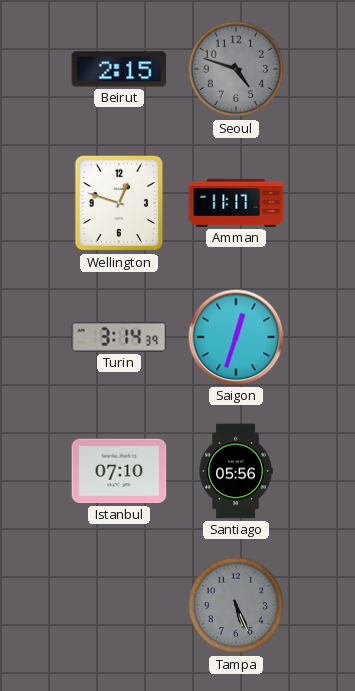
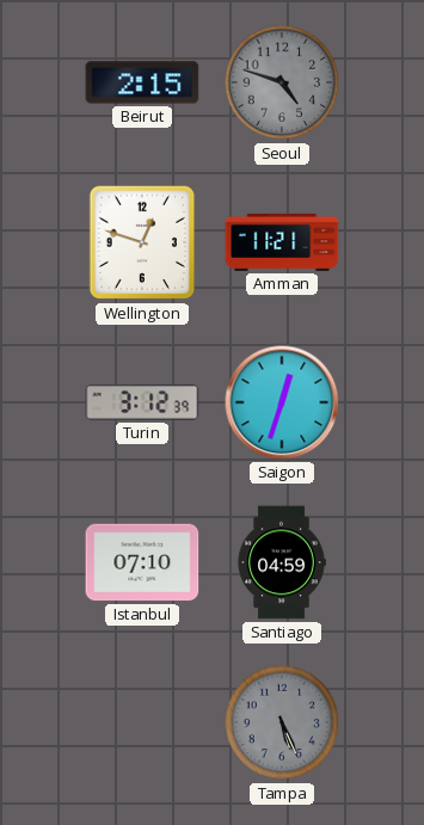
Amman: 11:17 -> 11:21
Turin: 3:14 -> 3:12
Santiago: 05:56 -> 04:59
